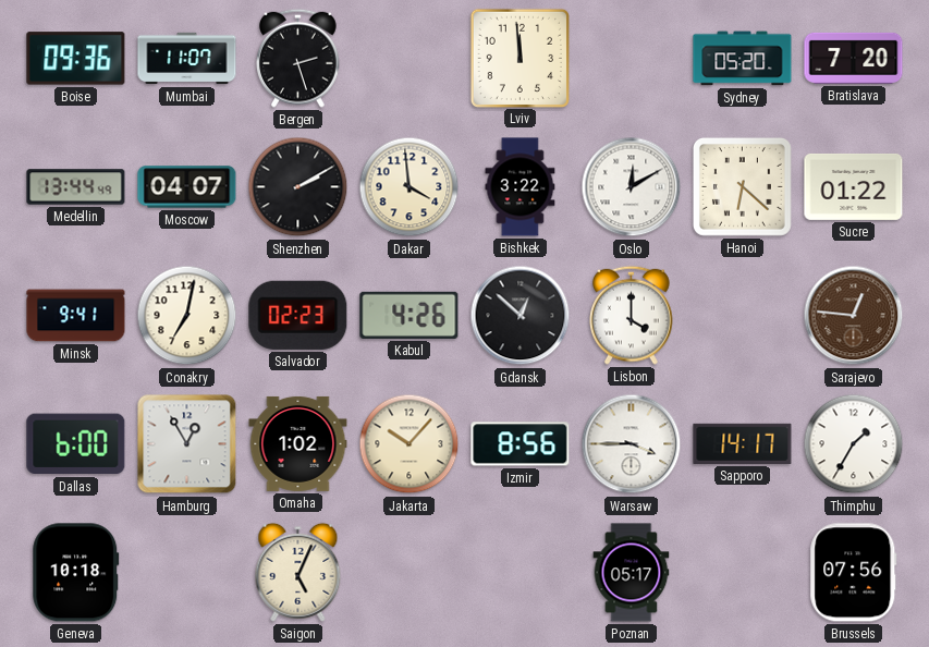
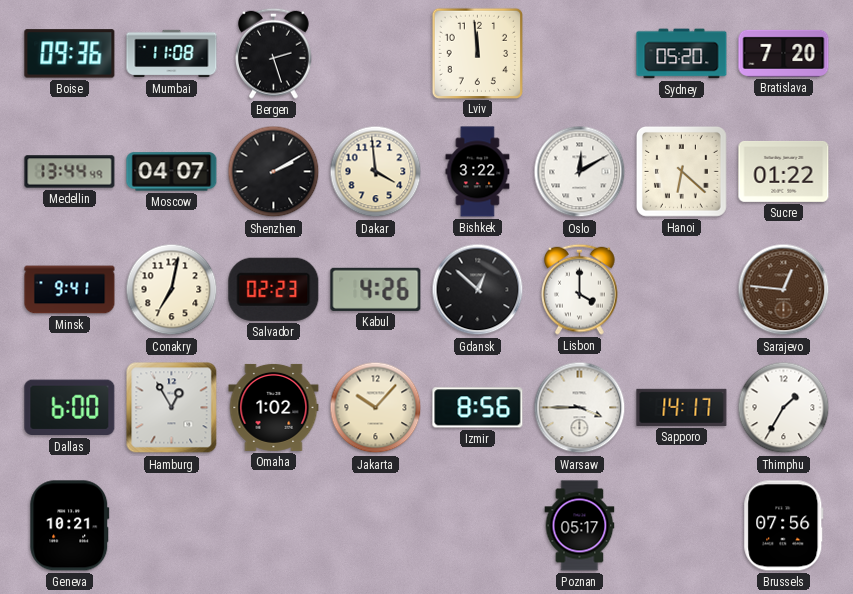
Mumbai: 11:07 -> 11:08
Geneva: 10:18 -> 10:21
Saigon: 5:04 -> none
